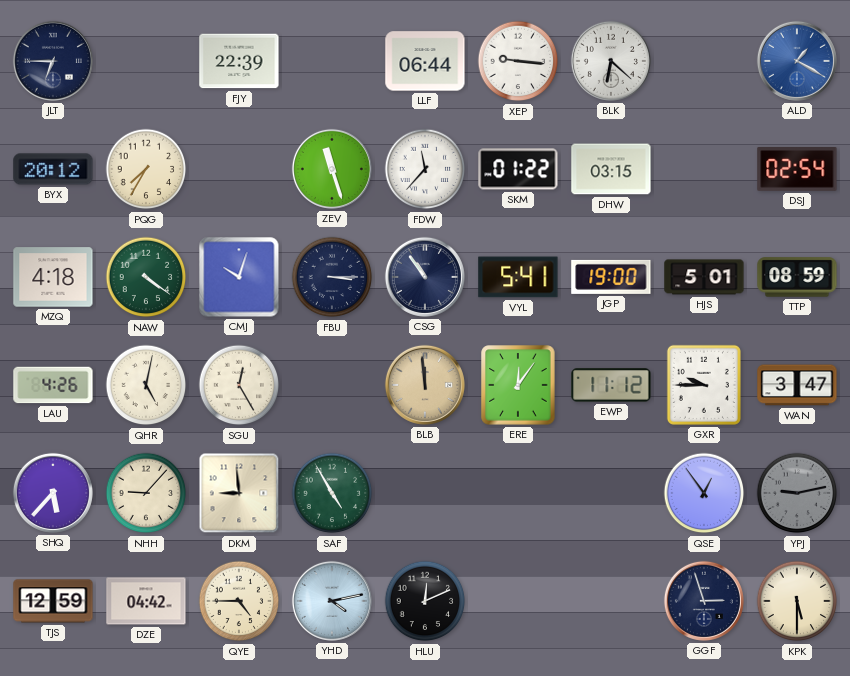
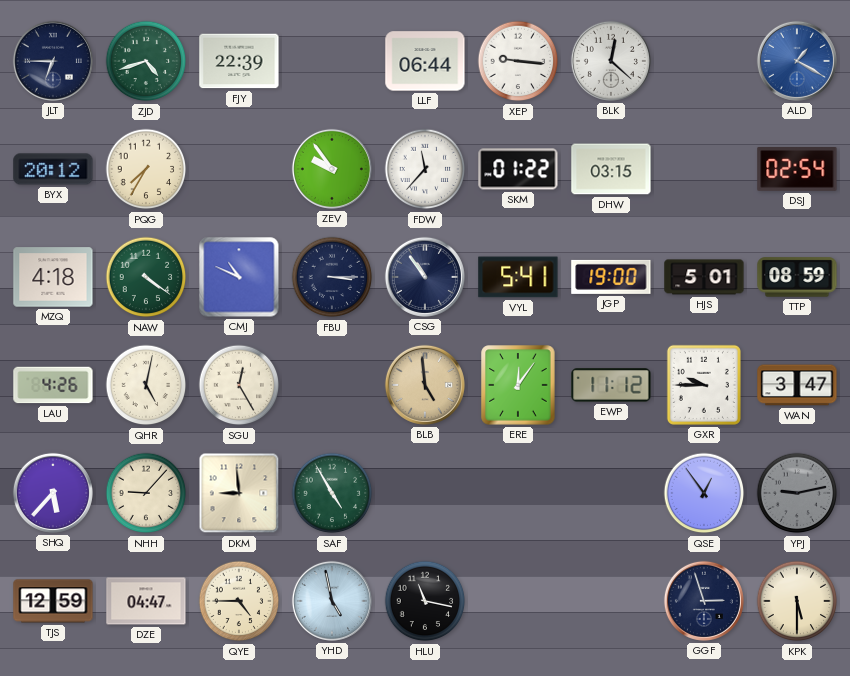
ZJD: none -> 4:42
BLK: 6:22 -> 12:22
ZEV: 11:27 -> 9:54
CMJ: 10:03 -> 10:49
BLB: 11:59 -> 4:59
DZE: 04:42 -> 04:47
YHD: 4:13 -> 4:58
HLU: 12:11 -> 11:17
